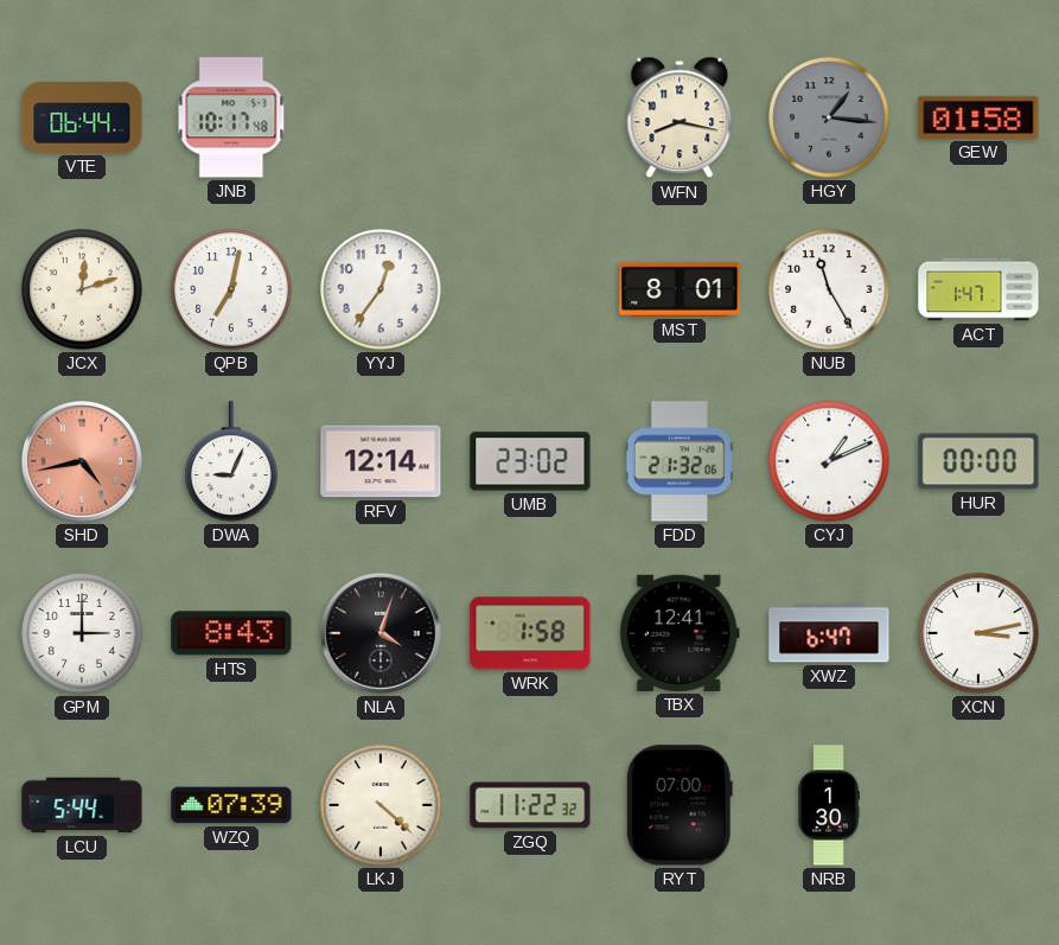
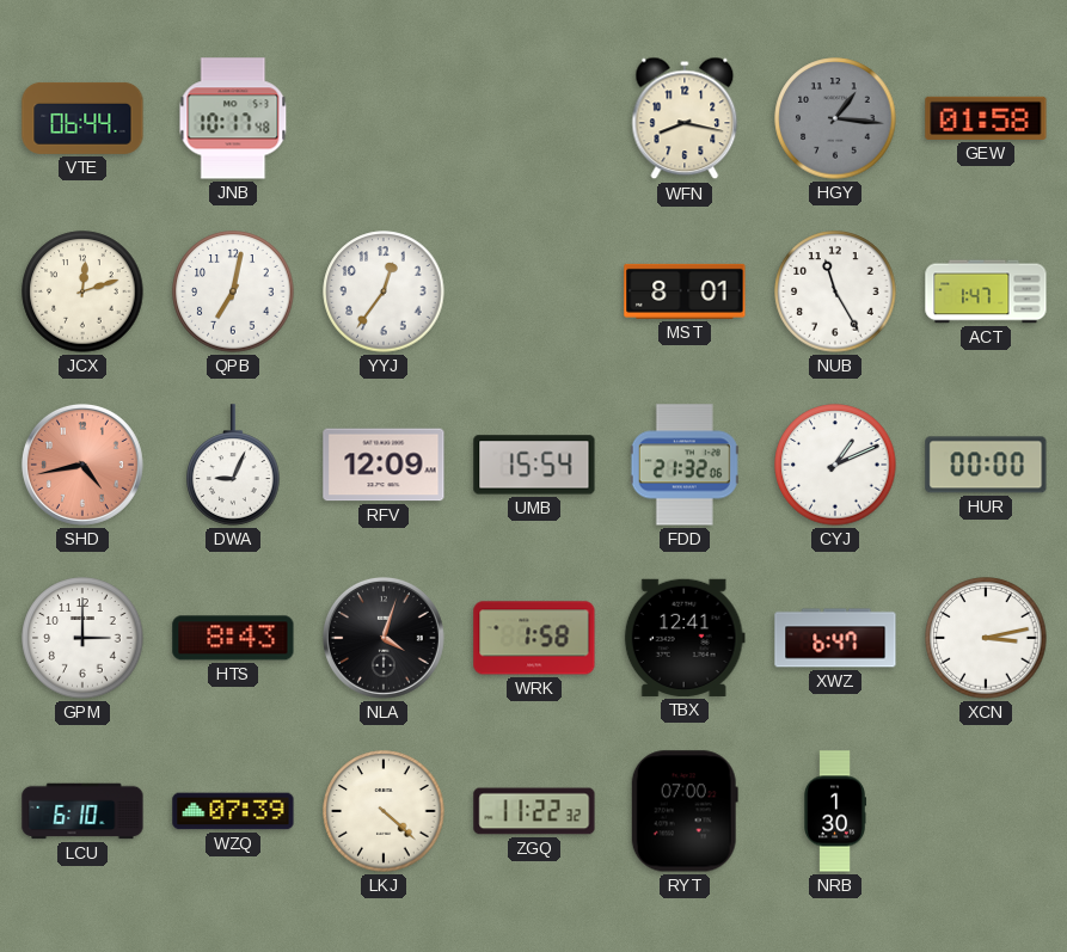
RFV: 12:14 -> 12:09
UMB: 23:02 -> 15:54
LCU: 5:44 -> 6:10
